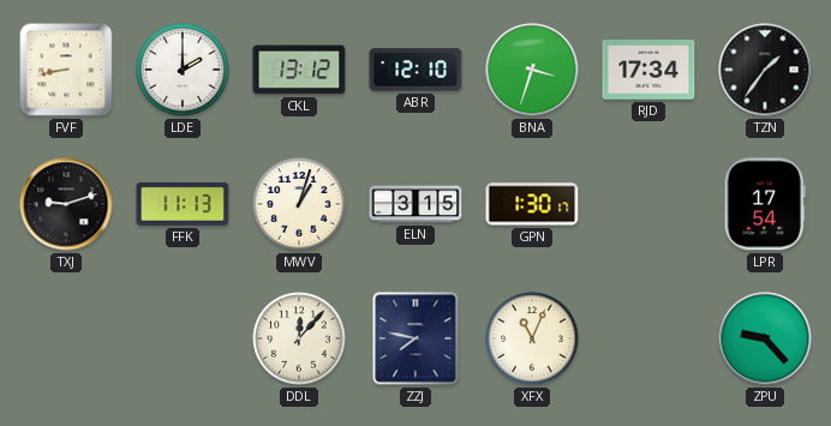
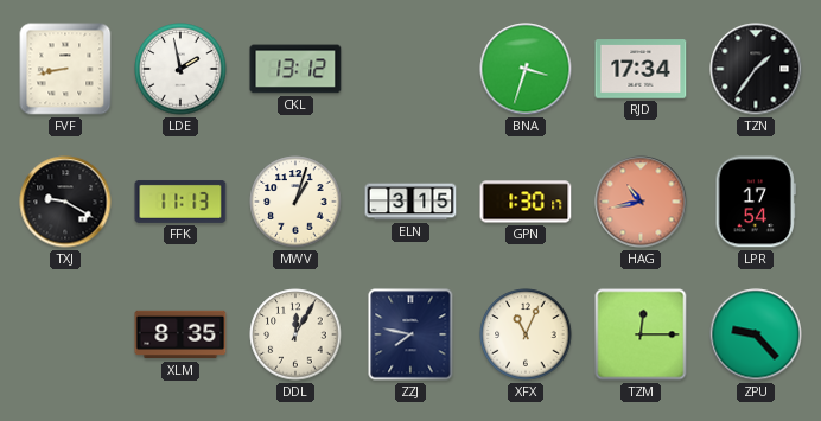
LDE: 2:00 -> 1:58
ABR: 12:10 -> none
TXJ: 9:12 -> 9:20
HAG: none -> 10:43
XLM: none -> 8:35
DDL: 12:07 -> 12:05
TZM: none -> 12:15
